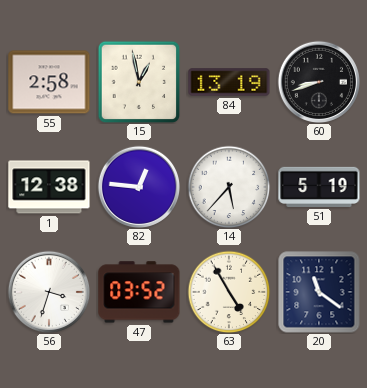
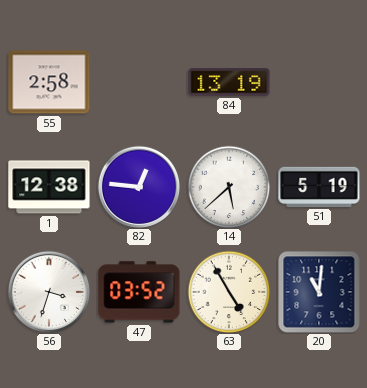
15: 12:58 -> none
60: 8:42 -> none
14: 5:37 -> 5:38
20: 11:21 -> 11:01
